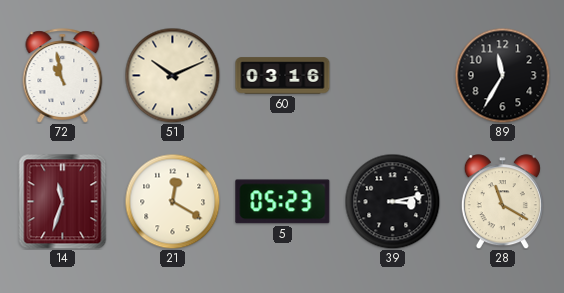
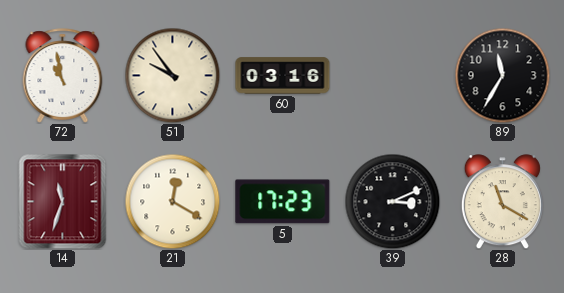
51: 10:11 -> 9:54
5: 05:23 -> 17:23
39: 3:13 -> 3:11
